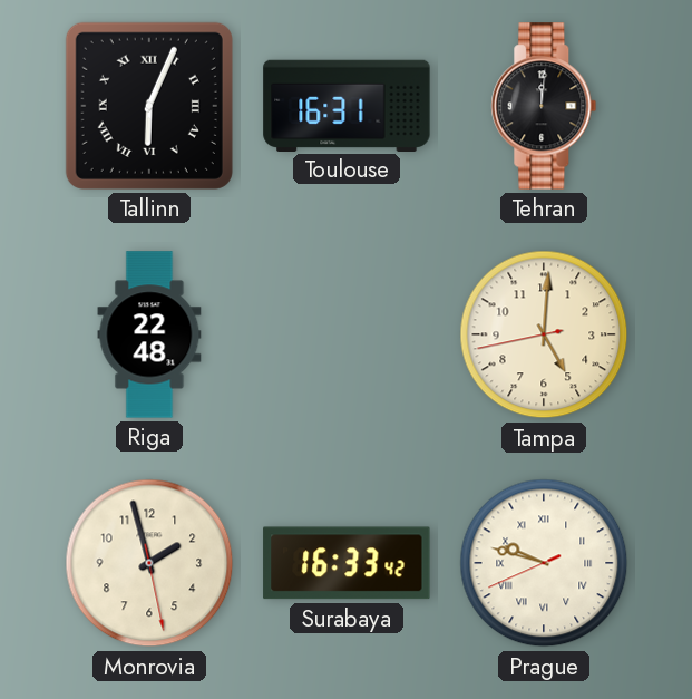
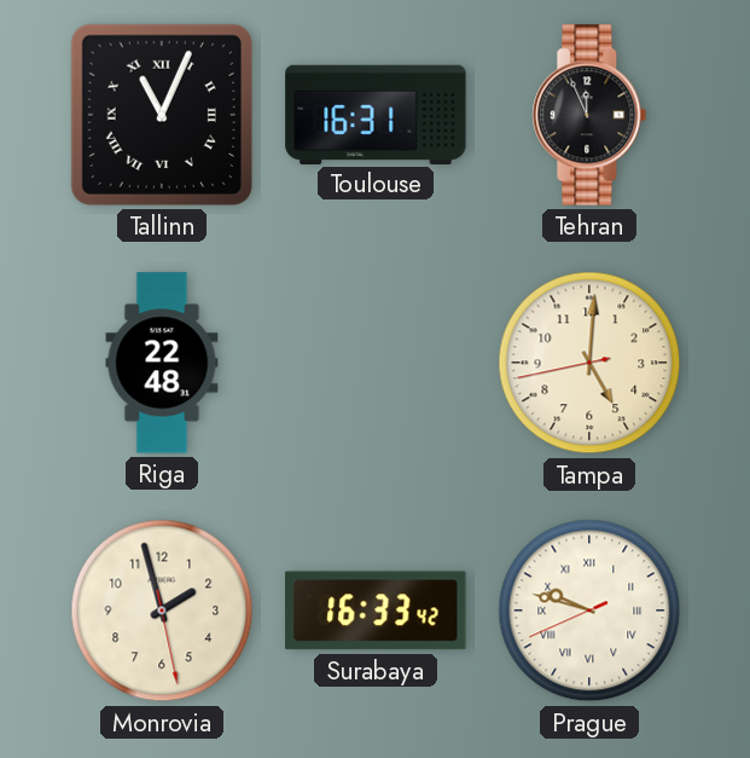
Tallinn: 6:04 -> 11:04
Tehran: 12:01 -> 11:56
